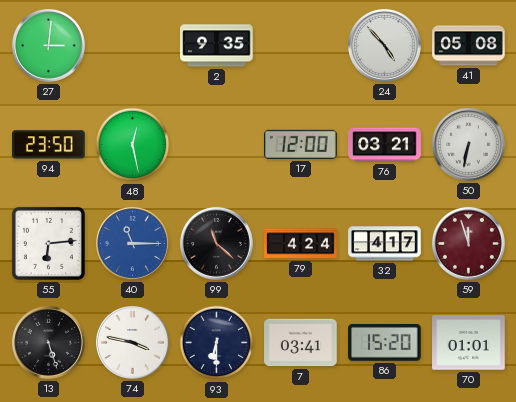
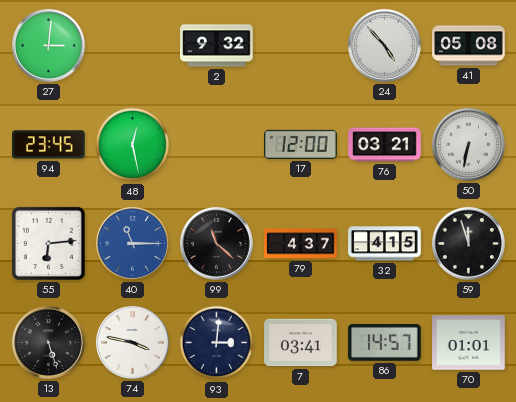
2: 9:35 -> 9:32
94: 23:50 -> 23:45
79: 4:24 -> 4:37
32: 4:17 -> 4:15
59 dial: burgundy -> black
93: 6:30 -> 3:01
86: 15:20 -> 14:57
